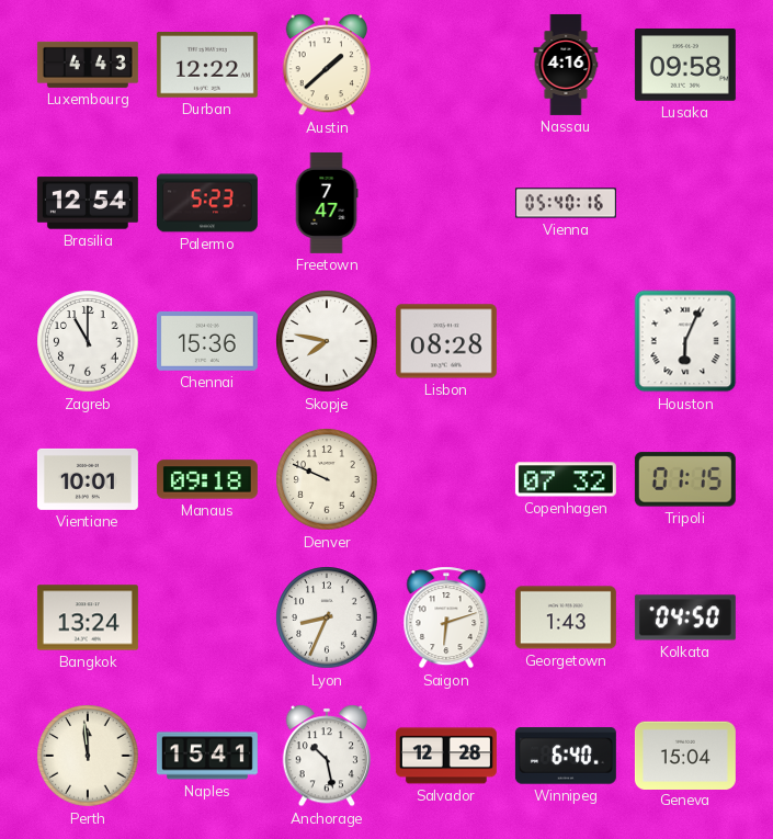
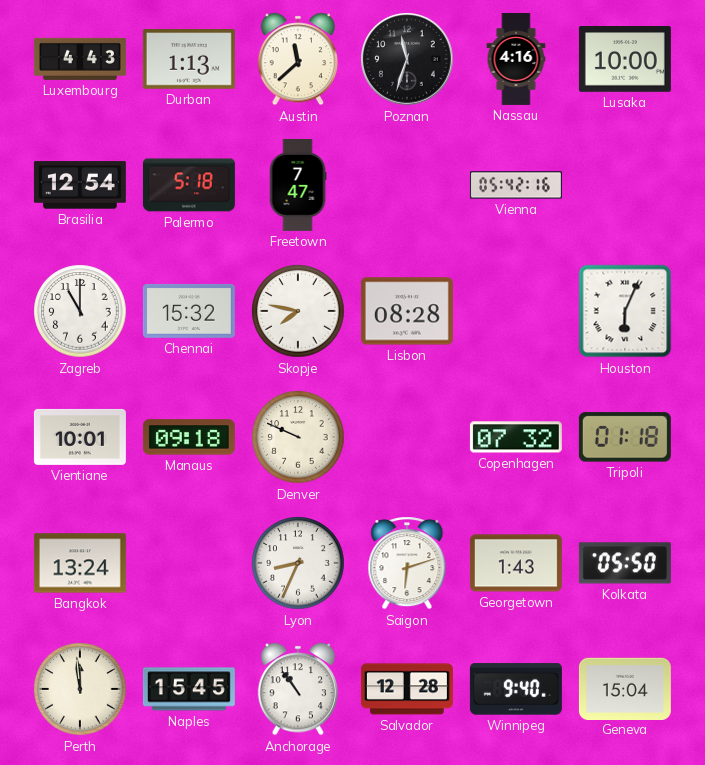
Durban: 12:22 -> 1:13
Austin: 1:38 -> 11:38
Poznan: none -> 11:33
Lusaka: 09:58 -> 10:00
Palermo: 5:23 -> 5:18
Vienna: 05:40 -> 05:42
Chennai: 15:36 -> 15:32
Tripoli: 01:15 -> 01:18
Kolkata: 04:50 -> 05:50
Naples: 15:41 -> 15:45
Anchorage: 10:28 -> 10:54
Winnipeg: 6:40 -> 9:40
